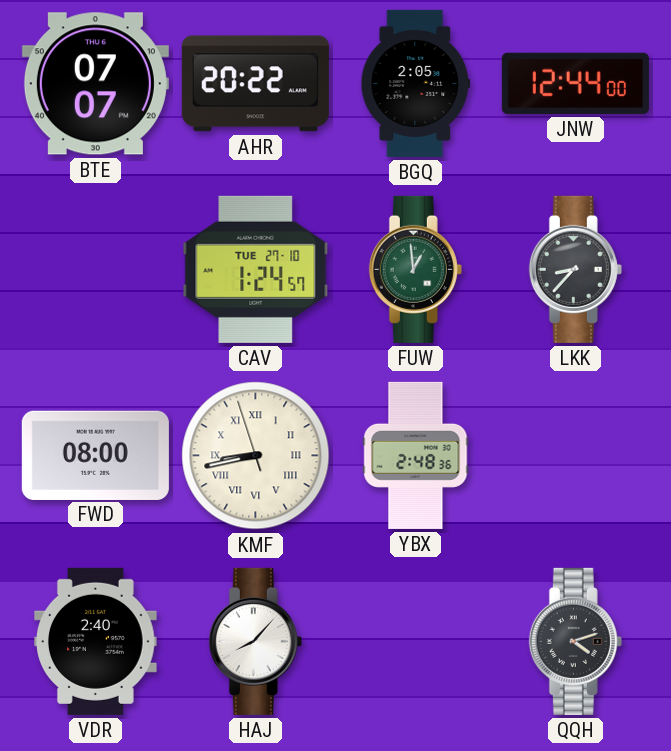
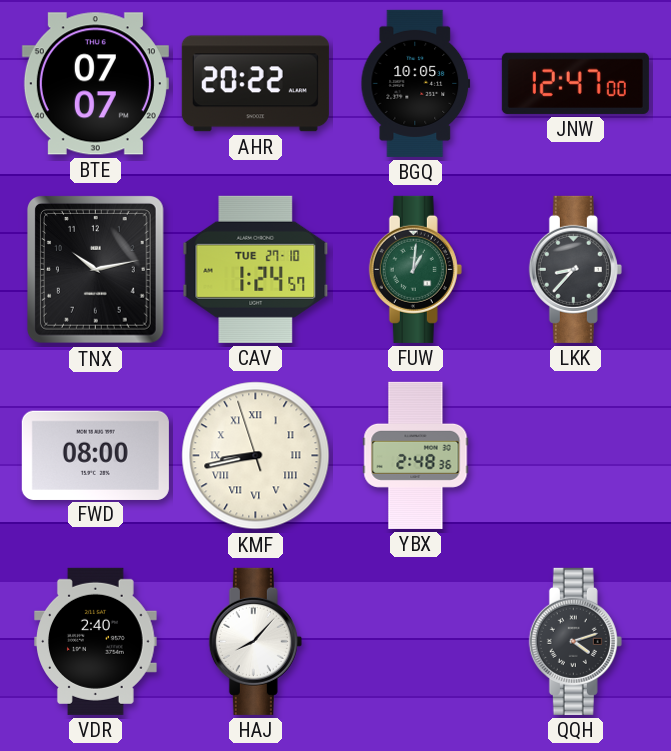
BGQ: 2:05 -> 10:05
JNW: 12:44 -> 12:47
TNX: none -> 10:13
FUW: 12:59 -> 1:01
